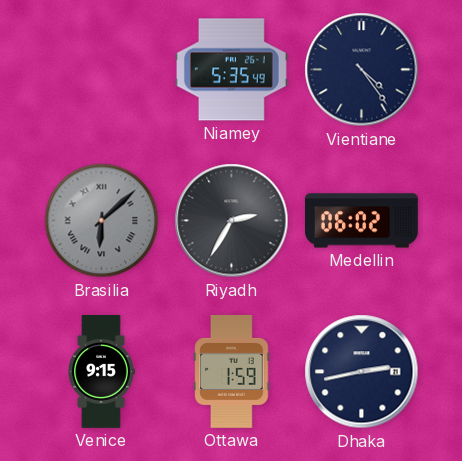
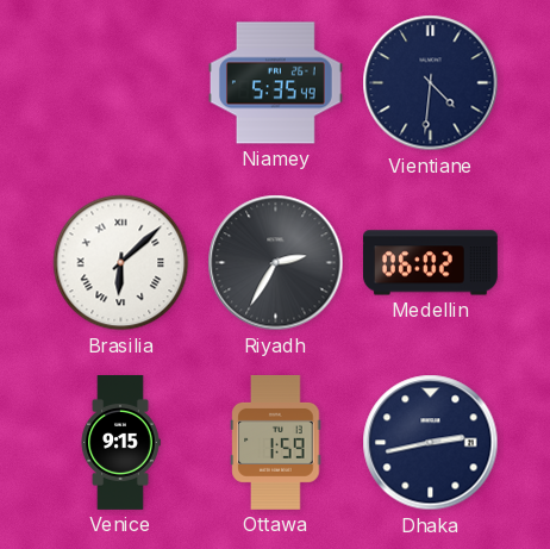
Vientiane: 4:24 -> 4:31
Brasilia dial: grey -> white
